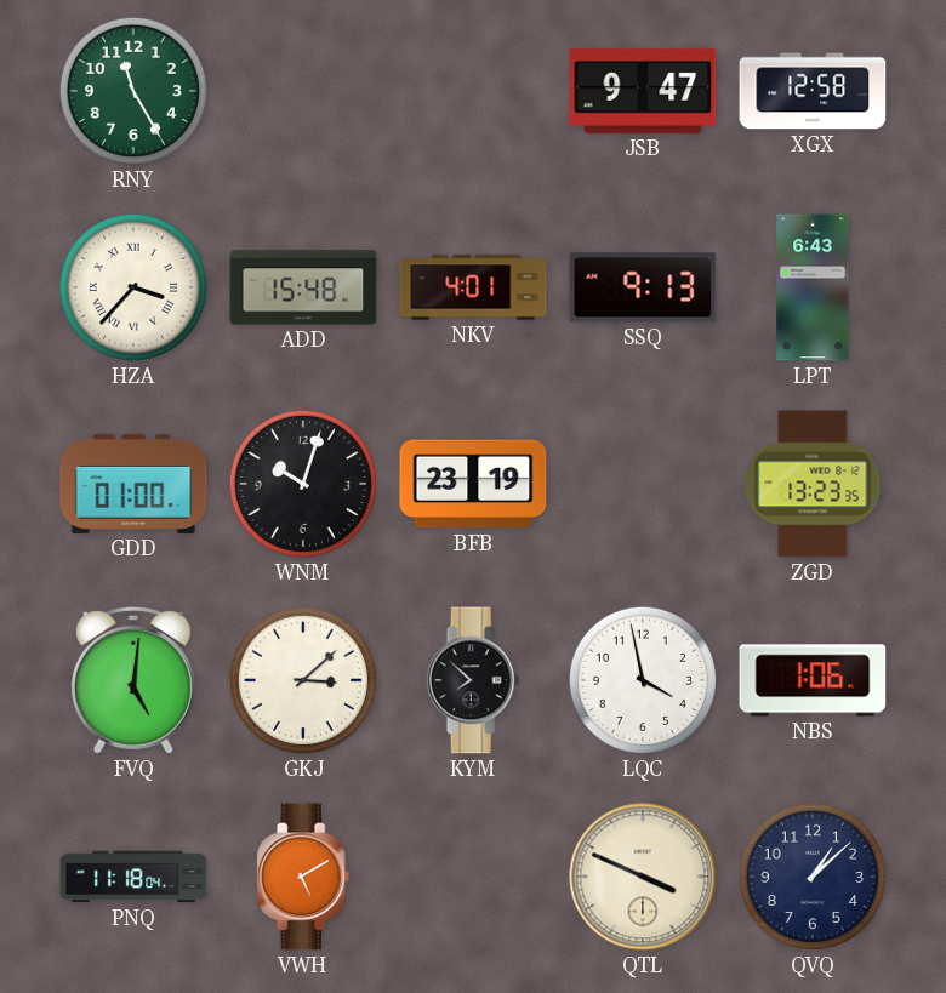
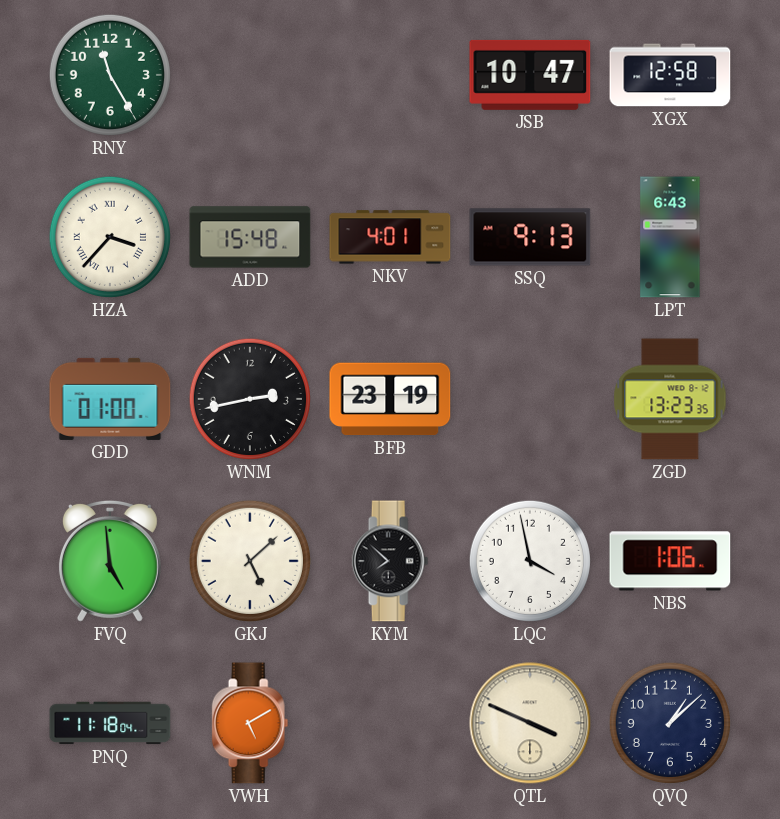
JSB: 9:47 -> 10:47
WNM: 10:03 -> 2:43
FVQ: 5:01 -> 4:59
GKJ: 3:08 -> 5:08
